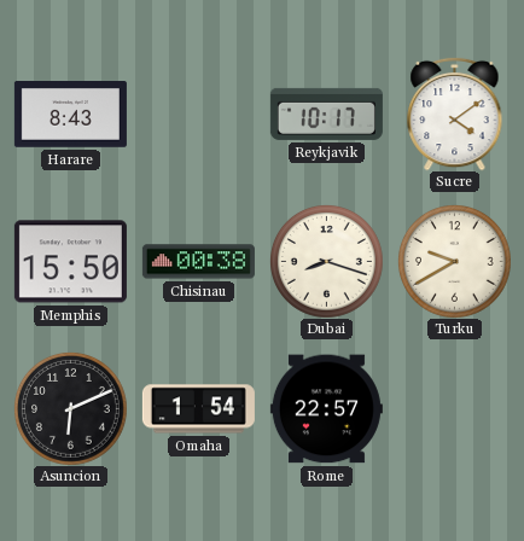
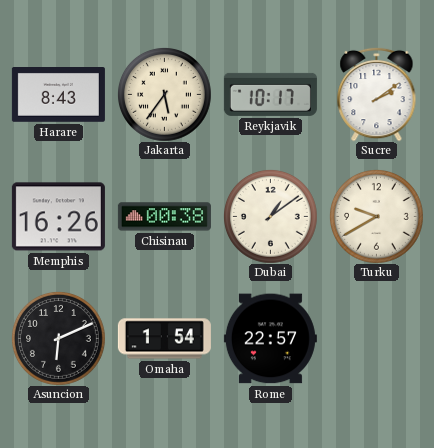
Jakarta: none -> 5:36
Sucre: 4:09 -> 2:09
Memphis: 15:50 -> 16:26
Dubai: 8:18 -> 1:09
